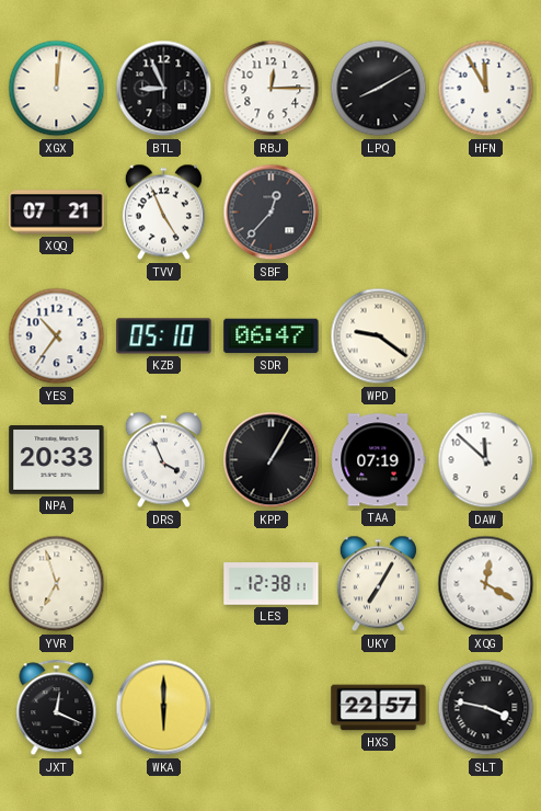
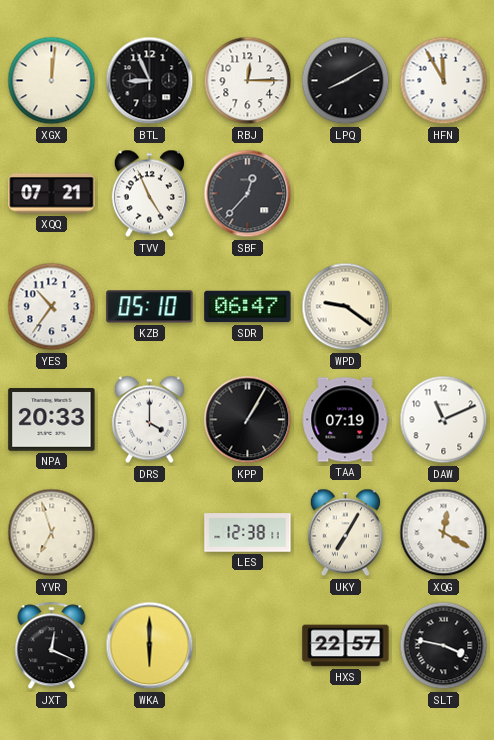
DRS: 3:56 -> 4:00
DAW: 11:52 -> 11:11
